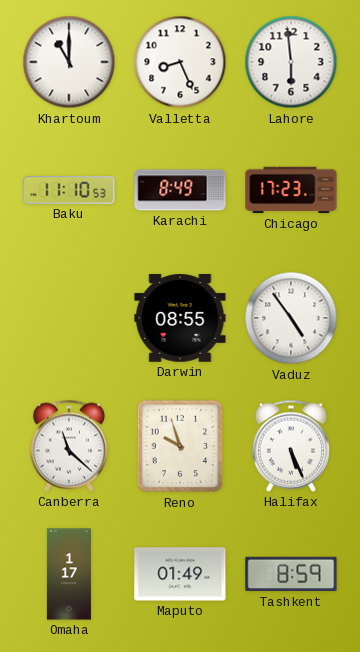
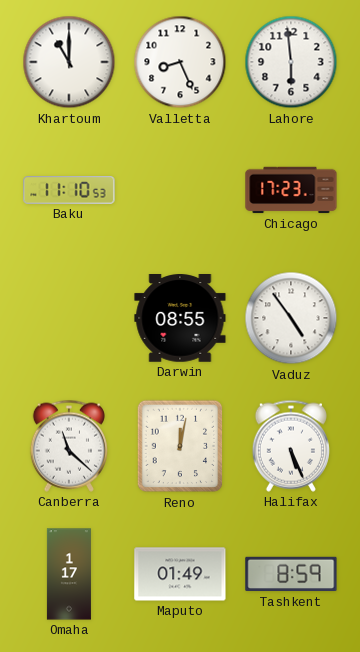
Karachi: 8:49 -> none
Reno: 9:57 -> 12:02
